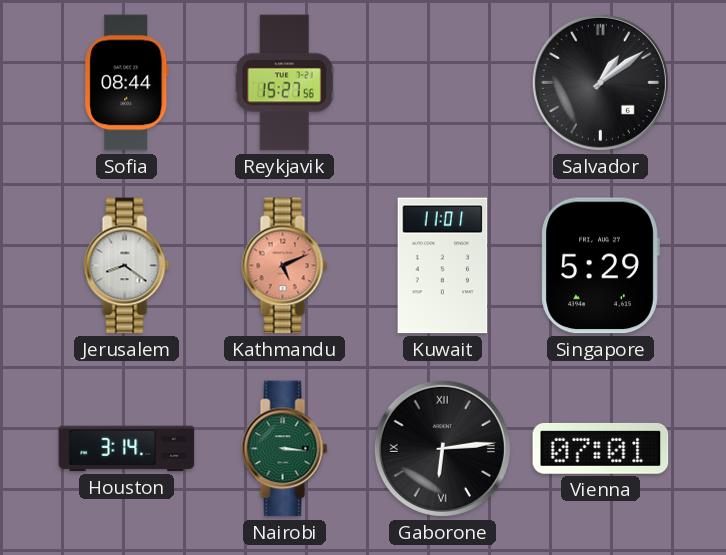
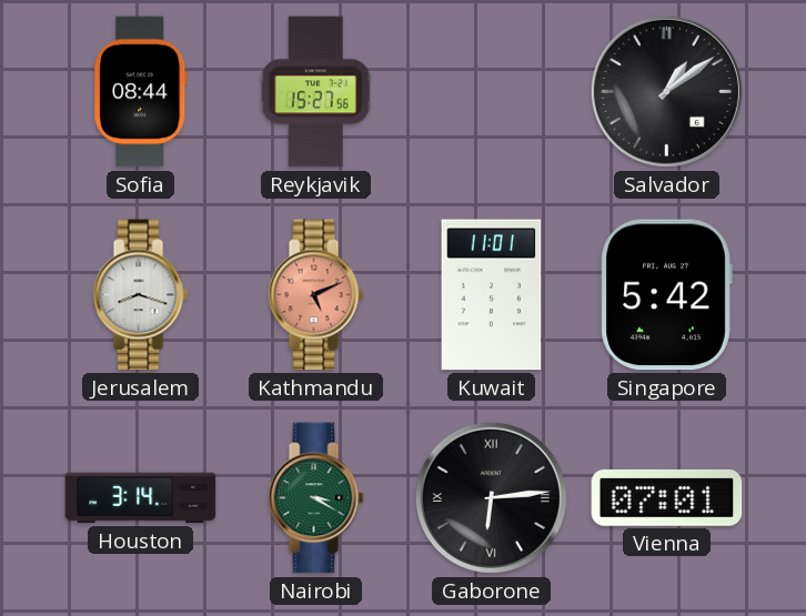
Jerusalem: 8:21 -> 8:18
Singapore: 5:29 -> 5:42
Nairobi: 3:16 -> 3:20
